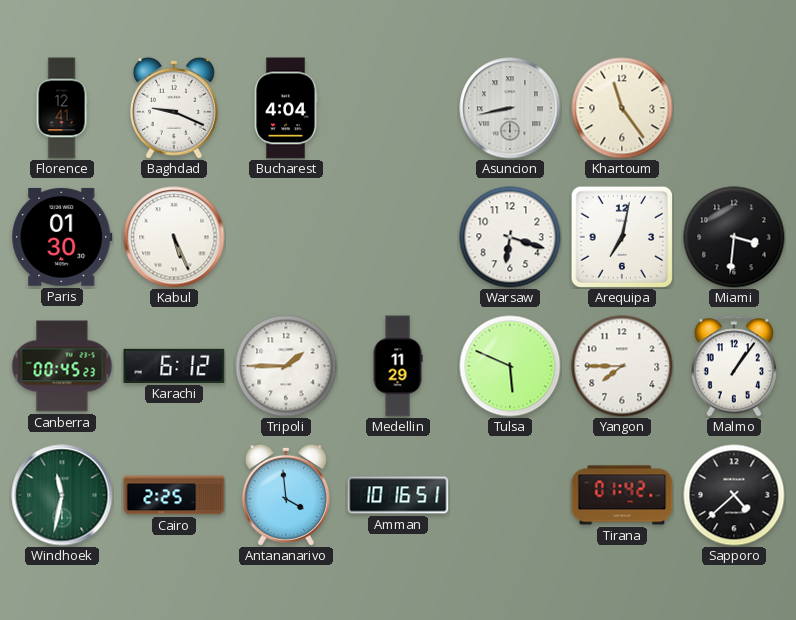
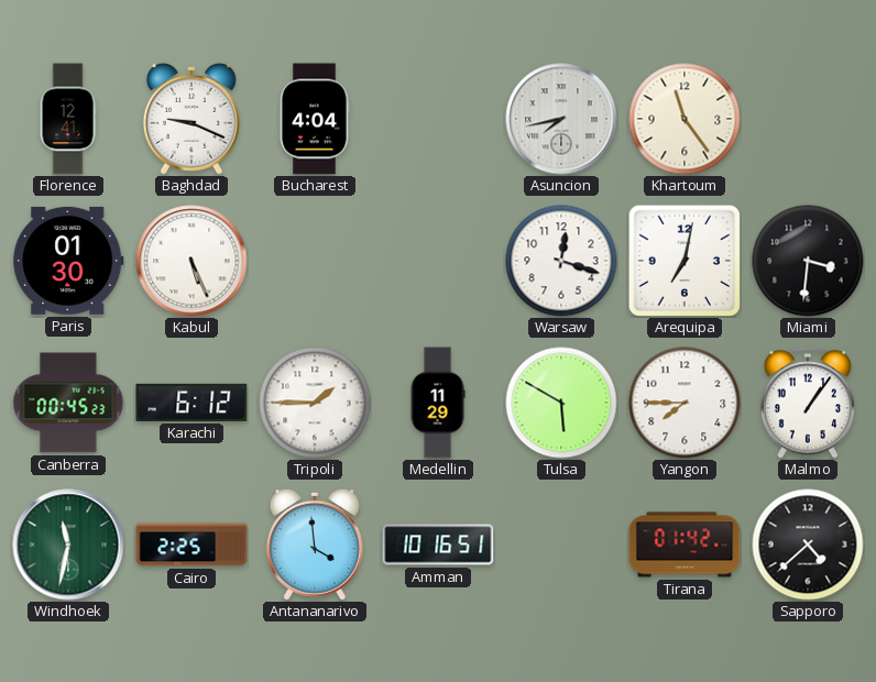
Asuncion: 8:43 -> 7:43
Warsaw: 6:18 -> 12:18
Tulsa: 5:49 -> 5:50
